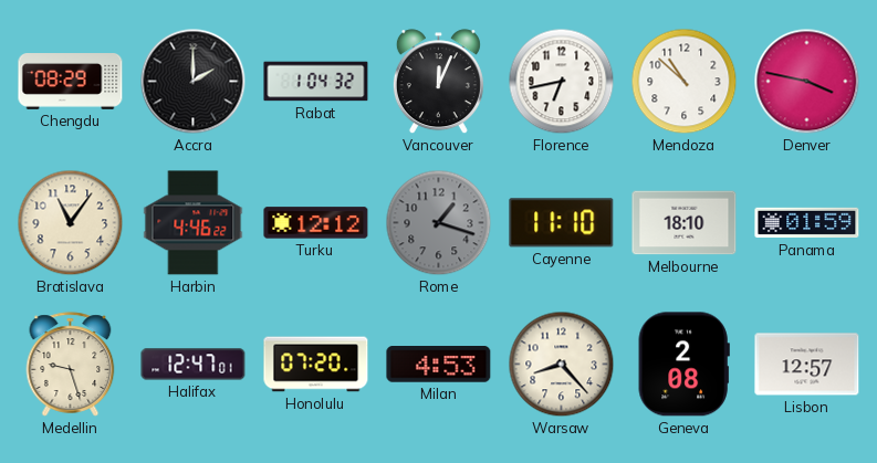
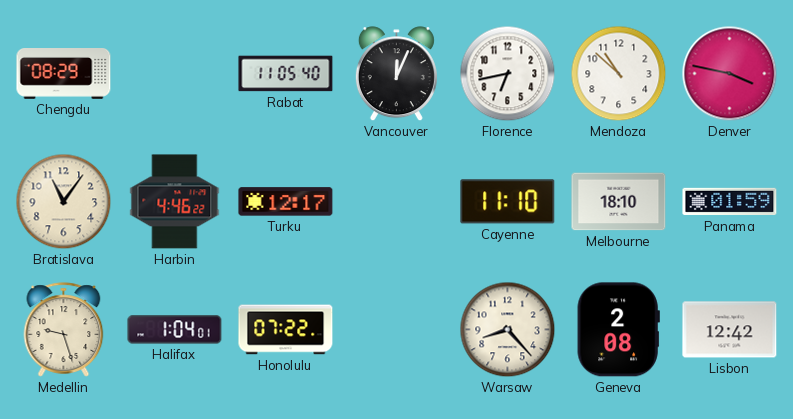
Accra: 2:00 -> none
Rabat: 1:04 -> 11:05
Turku: 12:12 -> 12:17
Rome: 1:18 -> none
Halifax: 12:47 -> 1:04
Honolulu: 07:20 -> 07:22
Milan: 4:53 -> none
Lisbon: 12:57 -> 12:42
